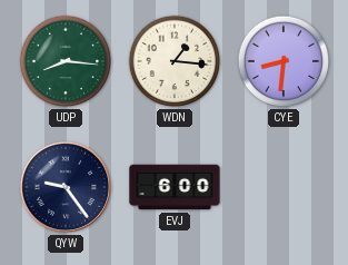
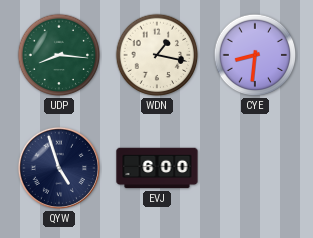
WDN: 1:16 -> 1:17
QYW: 9:24 -> 4:57
